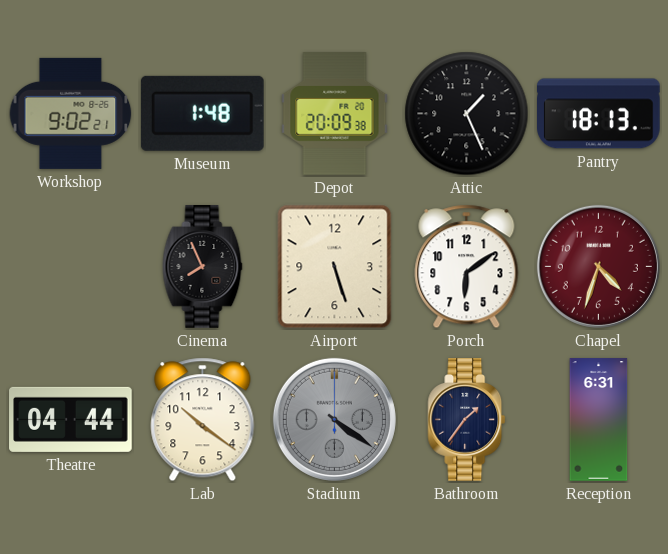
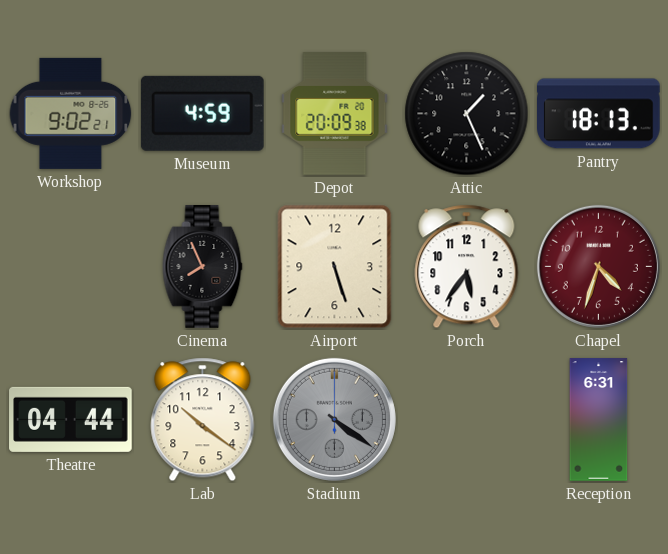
Museum: 1:48 -> 4:59
Porch: 6:09 -> 5:36
Bathroom: 1:36 -> none
